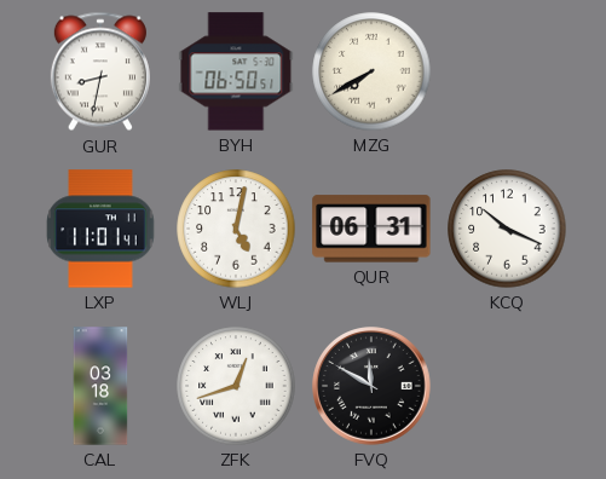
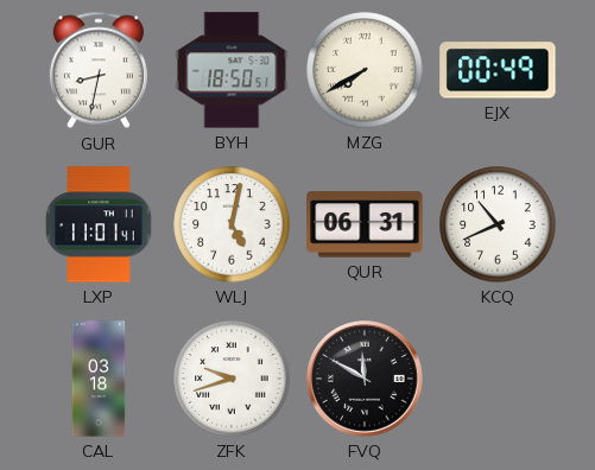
BYH: 06:50 -> 18:50
EJX: none -> 00:49
KCQ: 10:19 -> 10:41
ZFK: 12:42 -> 9:42
